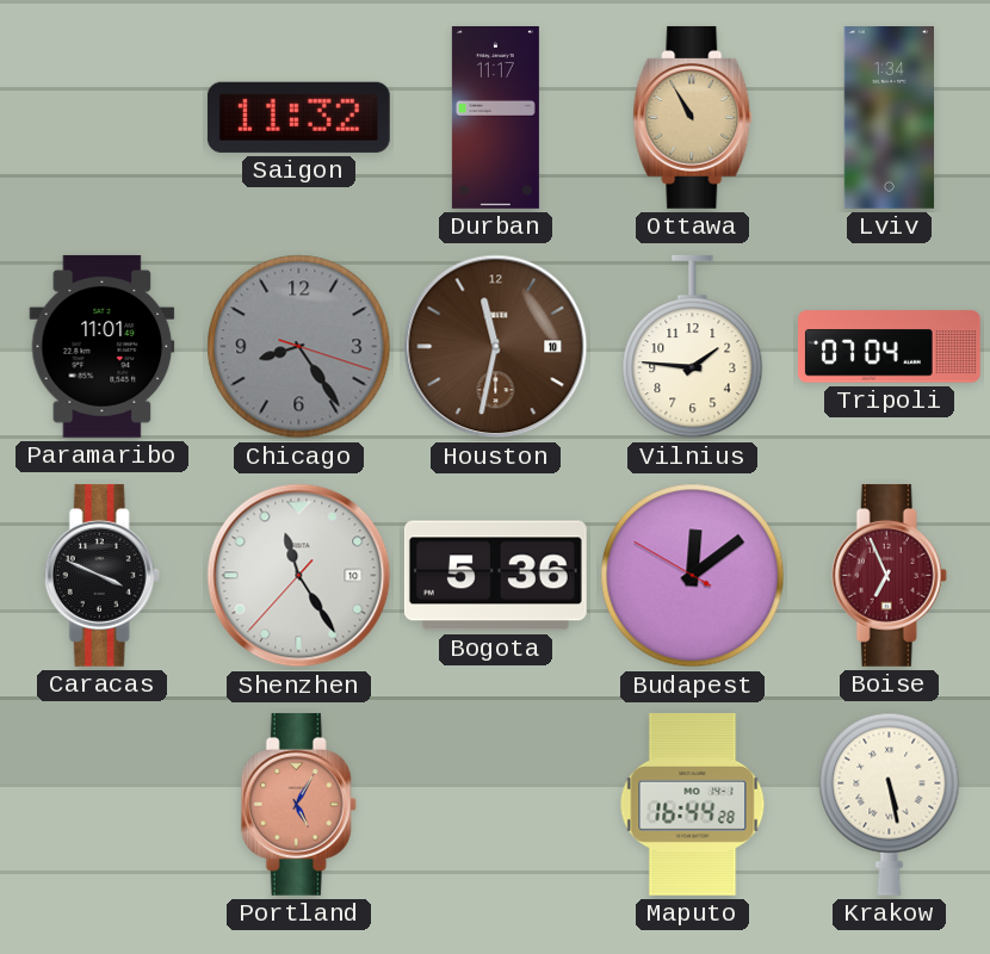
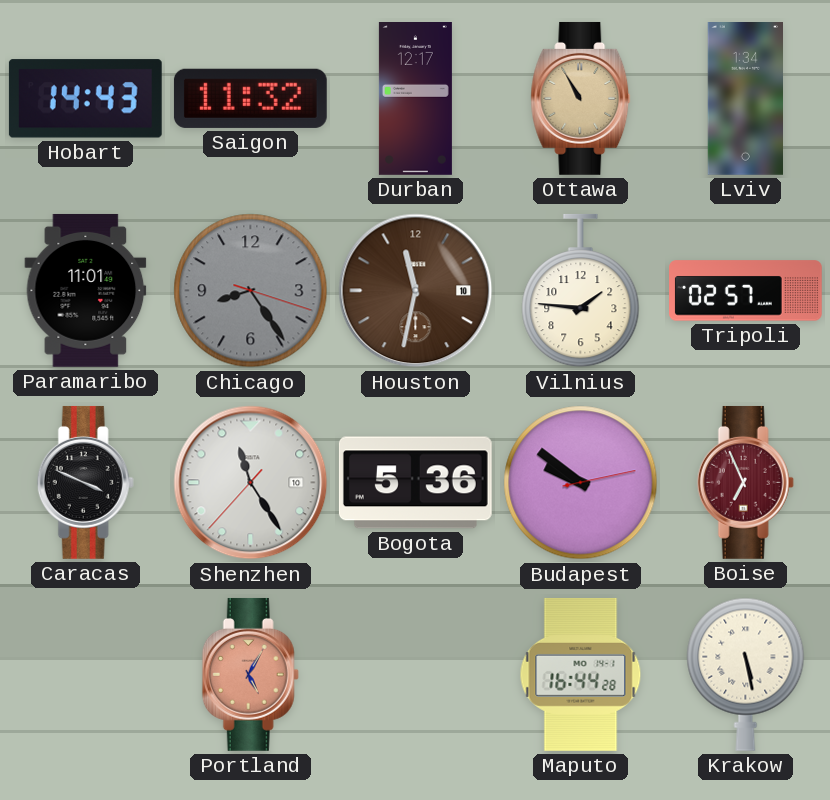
Hobart: none -> 14:43
Durban: 11:17 -> 12:17
Tripoli: 07:04 -> 02:57
Budapest: 12:08 -> 9:51
